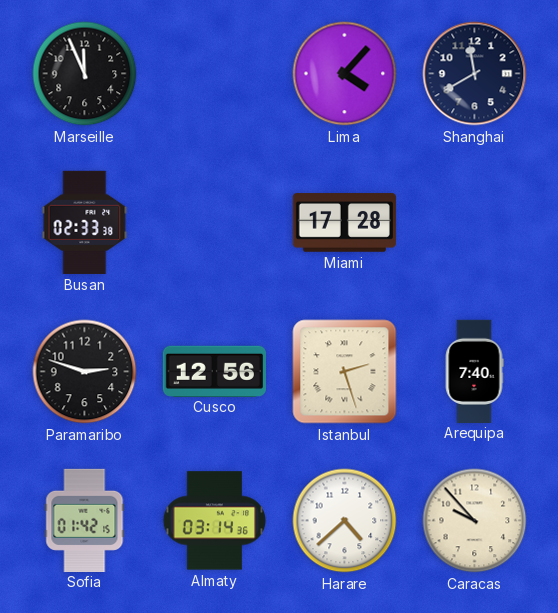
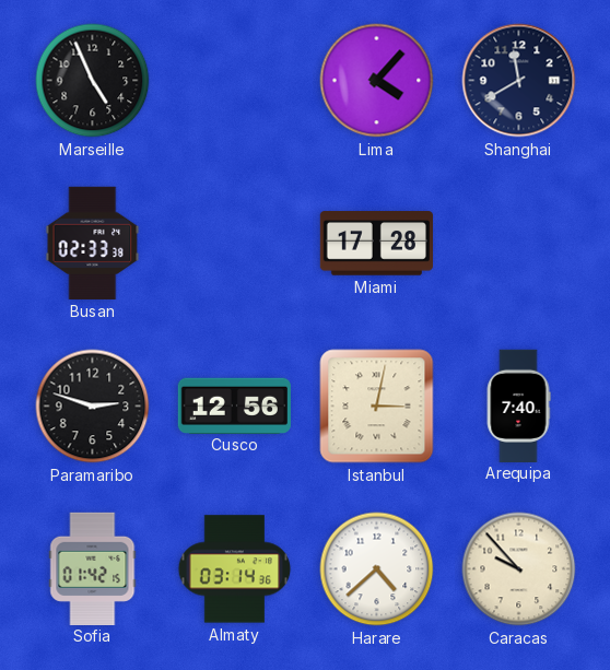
Marseille: 11:56 -> 4:56
Istanbul: 2:27 -> 3:02
